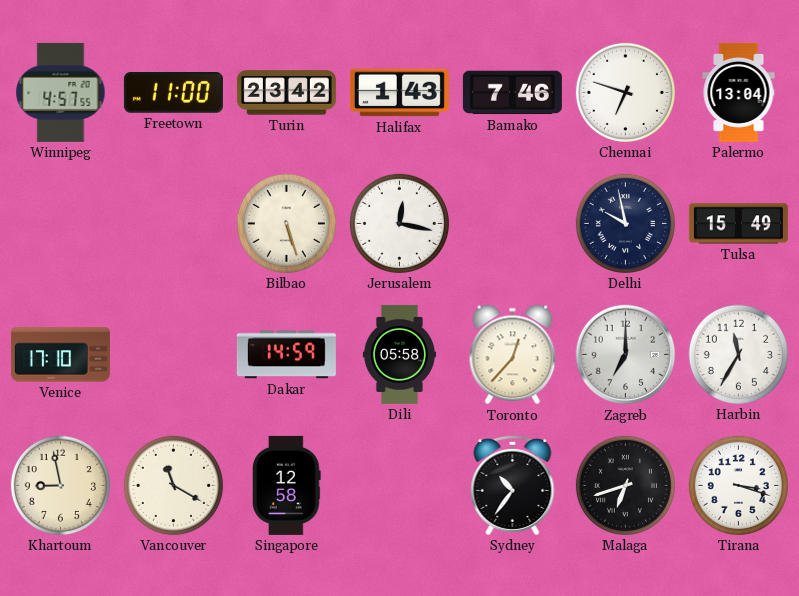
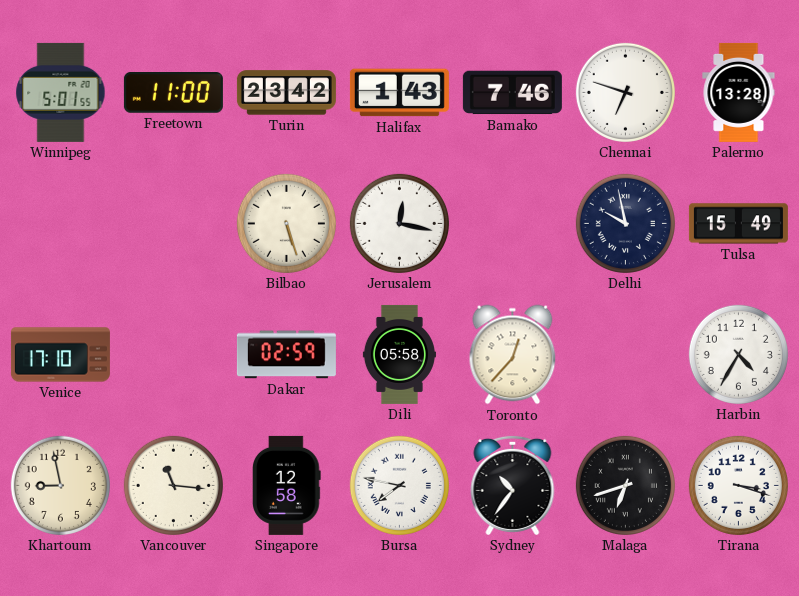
Winnipeg: 4:57 -> 5:01
Palermo: 13:04 -> 13:28
Dakar: 14:59 -> 02:59
Zagreb: 7:00 -> none
Harbin: 11:35 -> 4:35
Vancouver: 11:20 -> 11:16
Bursa: none -> 7:47
